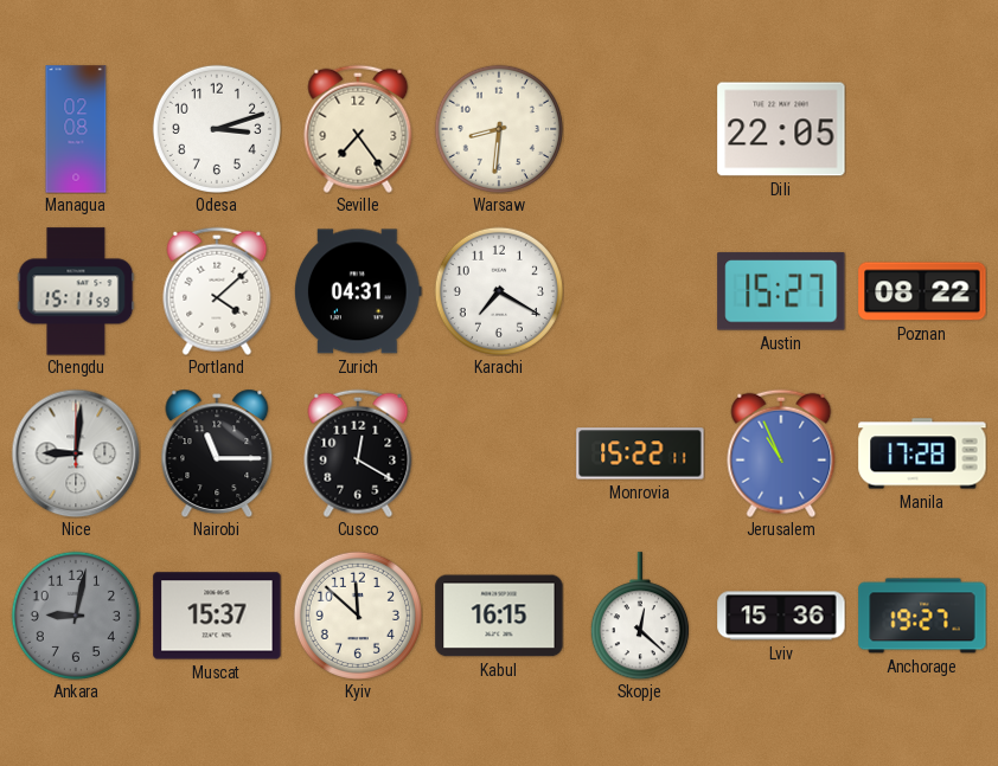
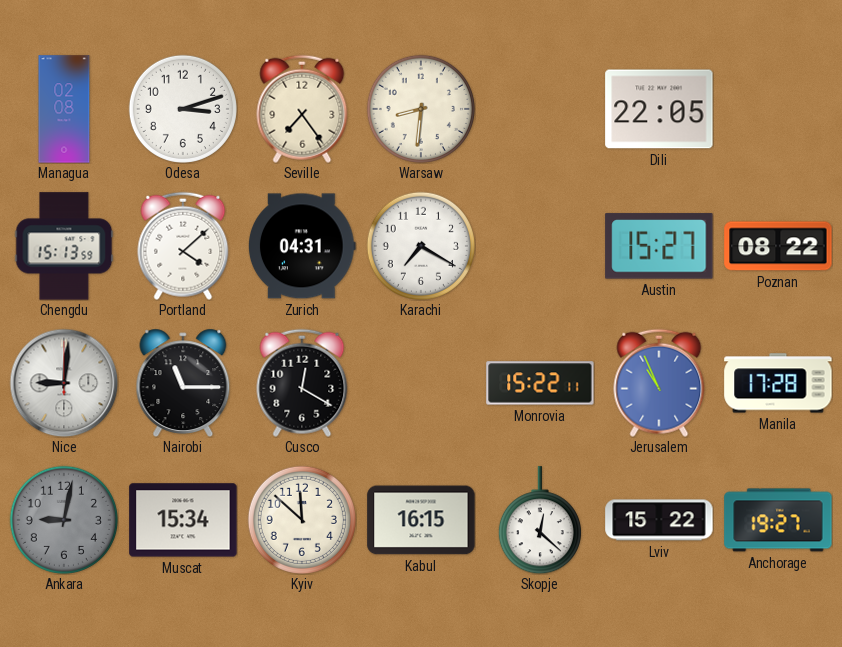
Chengdu: 15:11 -> 15:13
Muscat: 15:37 -> 15:34
Lviv: 15:36 -> 15:22
